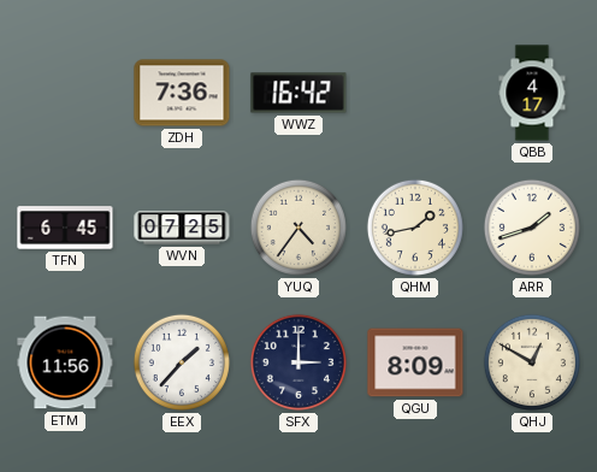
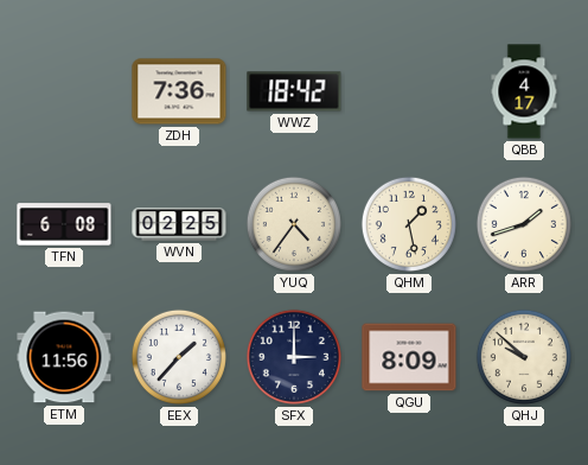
WWZ: 16:42 -> 18:42
TFN: 6:45 -> 6:08
WVN: 07:25 -> 02:25
QHM: 1:43 -> 1:28
QHJ: 12:50 -> 9:52
